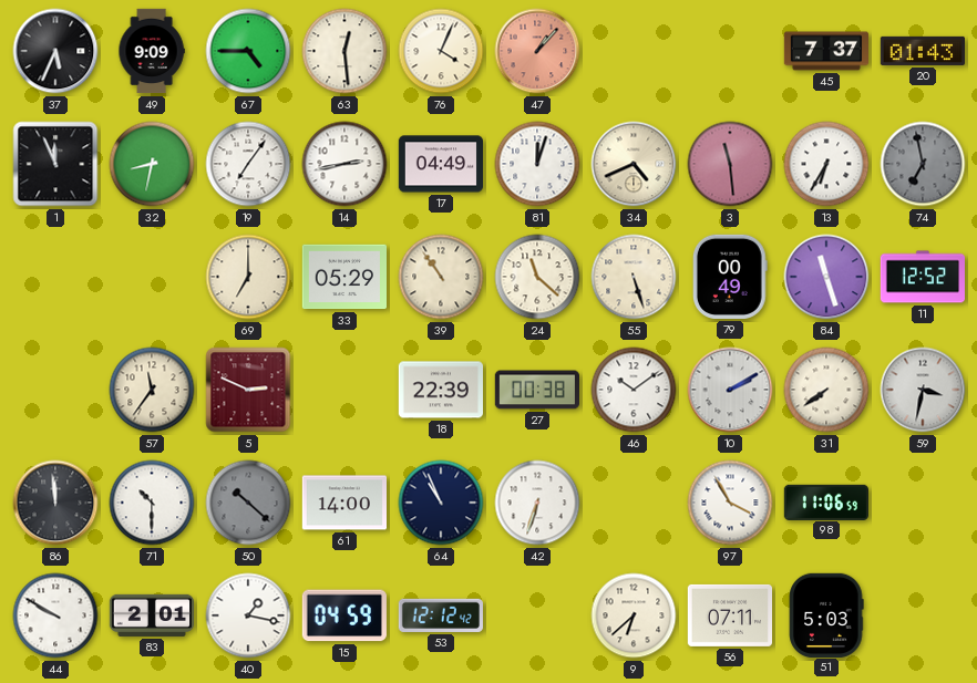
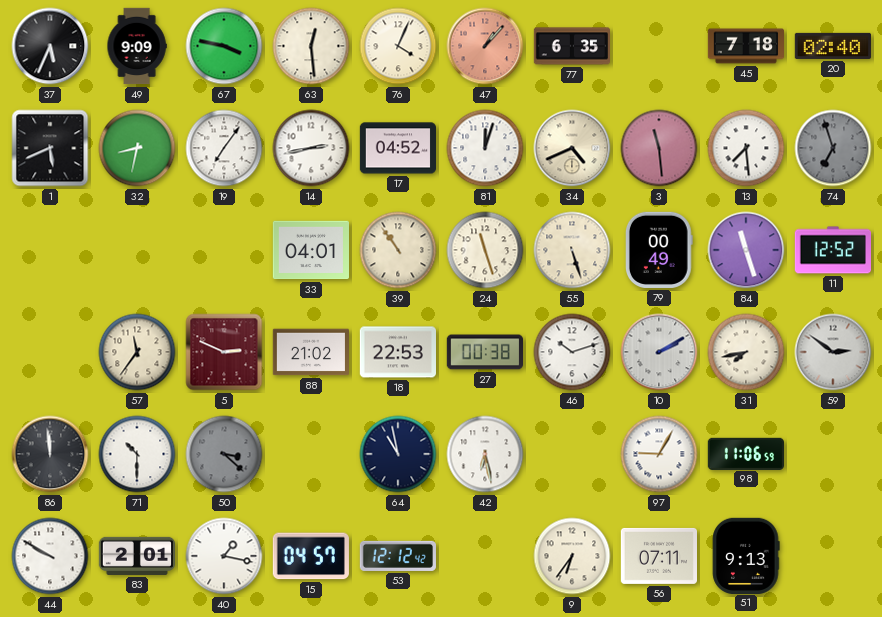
67: 4:45 -> 3:47
77: none -> 6:35
45: 7:37 -> 7:18
20: 01:43 -> 02:40
1: 11:56 -> 5:41
17: 04:49 -> 04:52
13: 6:35 -> 7:29
74: 6:58 -> 6:57
69: 7:00 -> none
33: 05:29 -> 04:01
24: 11:22 -> 11:27
88: none -> 21:02
18: 22:39 -> 22:53
46: 10:09 -> 10:12
31: 7:39 -> 7:43
59: 3:32 -> 2:51
50: 10:22 -> 3:22
61: 14:00 -> none
64: 10:56 -> 10:58
42: 6:33 -> 6:28
97: 3:55 -> 9:05
15: 04:59 -> 04:57
9: 6:38 -> 6:36
51: 5:03 -> 9:13
